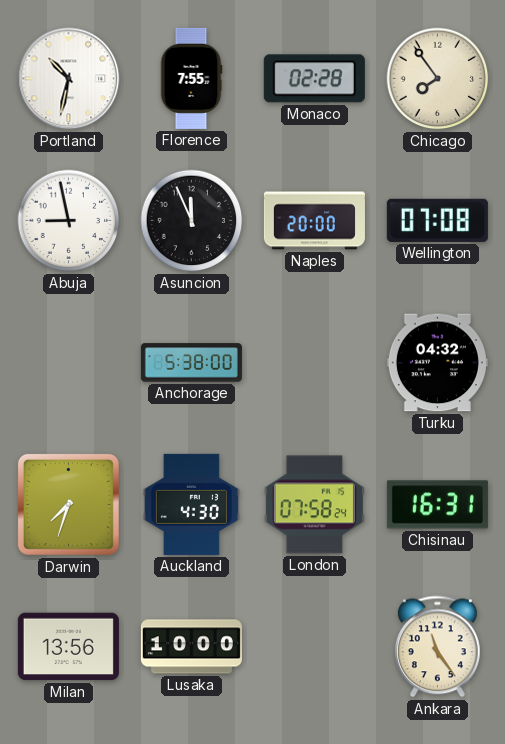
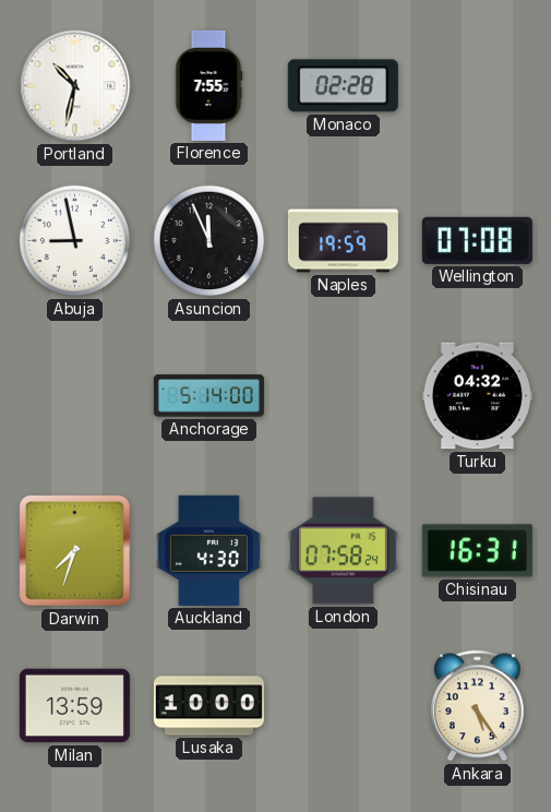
Chicago: 7:54 -> none
Naples: 20:00 -> 19:59
Anchorage: 5:38 -> 5:14
Milan: 13:56 -> 13:59
Ankara: 11:24 -> 5:24
